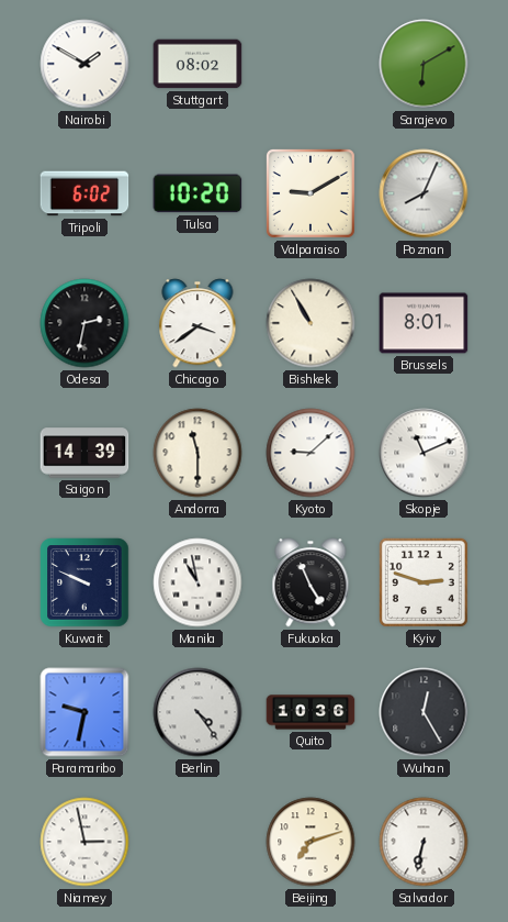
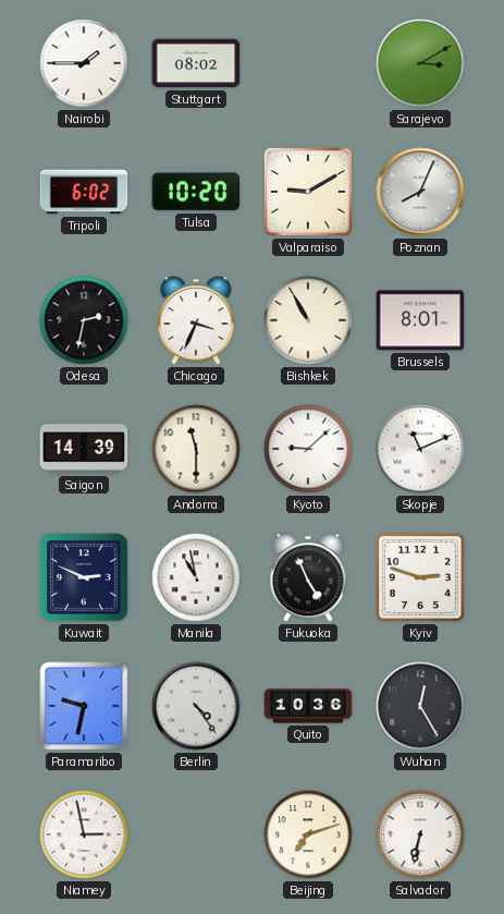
Nairobi: 1:50 -> 1:45
Sarajevo: 6:10 -> 3:10
Chicago: 3:39 -> 3:34
Kuwait: 9:49 -> 2:49
